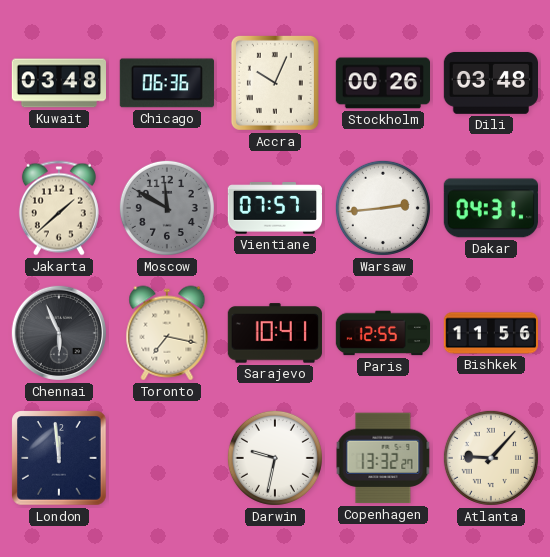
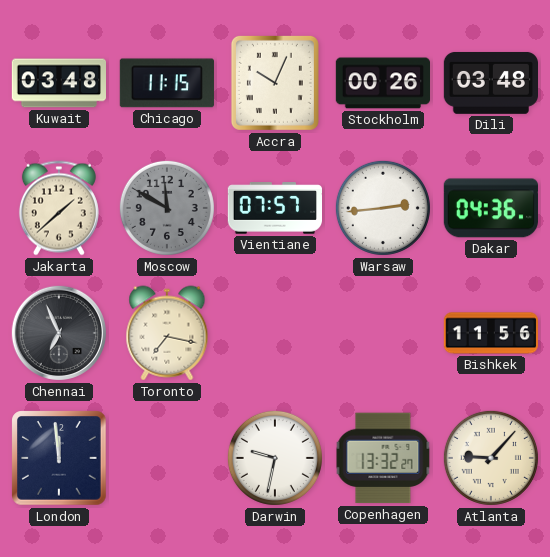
Chicago: 06:36 -> 11:15
Dakar: 04:31 -> 04:36
Chennai: 5:56 -> 6:56
Sarajevo: 10:41 -> none
Paris: 12:55 -> none
